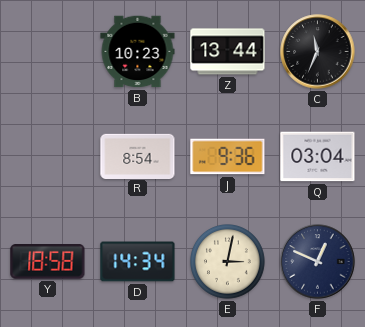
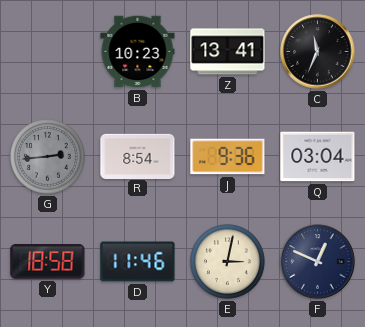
Z: 13:44 -> 13:41
G: none -> 2:44
D: 14:34 -> 11:46
